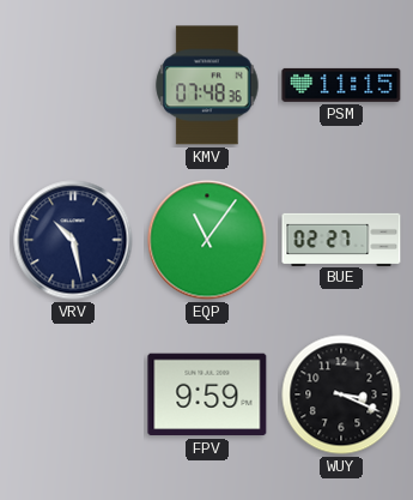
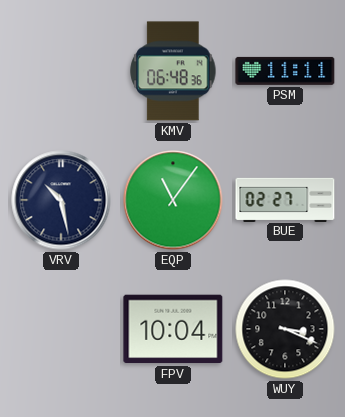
KMV: 07:48 -> 06:48
PSM: 11:15 -> 11:11
FPV: 9:59 -> 10:04
